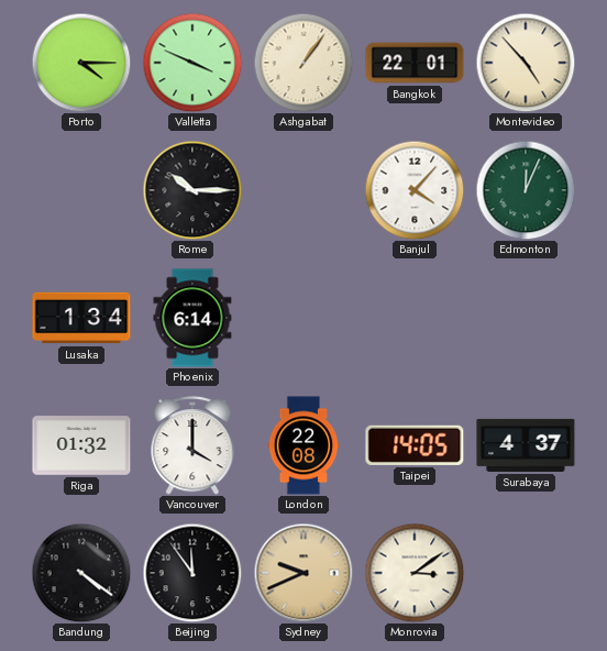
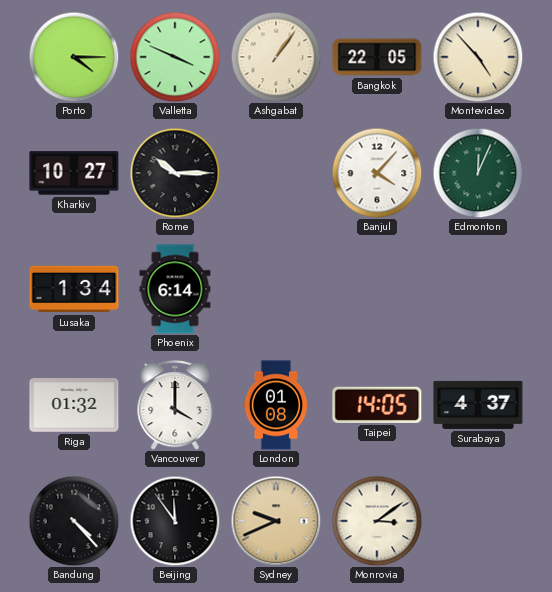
Bangkok: 22:01 -> 22:05
Kharkiv: none -> 10:27
London: 22:08 -> 01:08
Bandung: 4:21 -> 4:23
